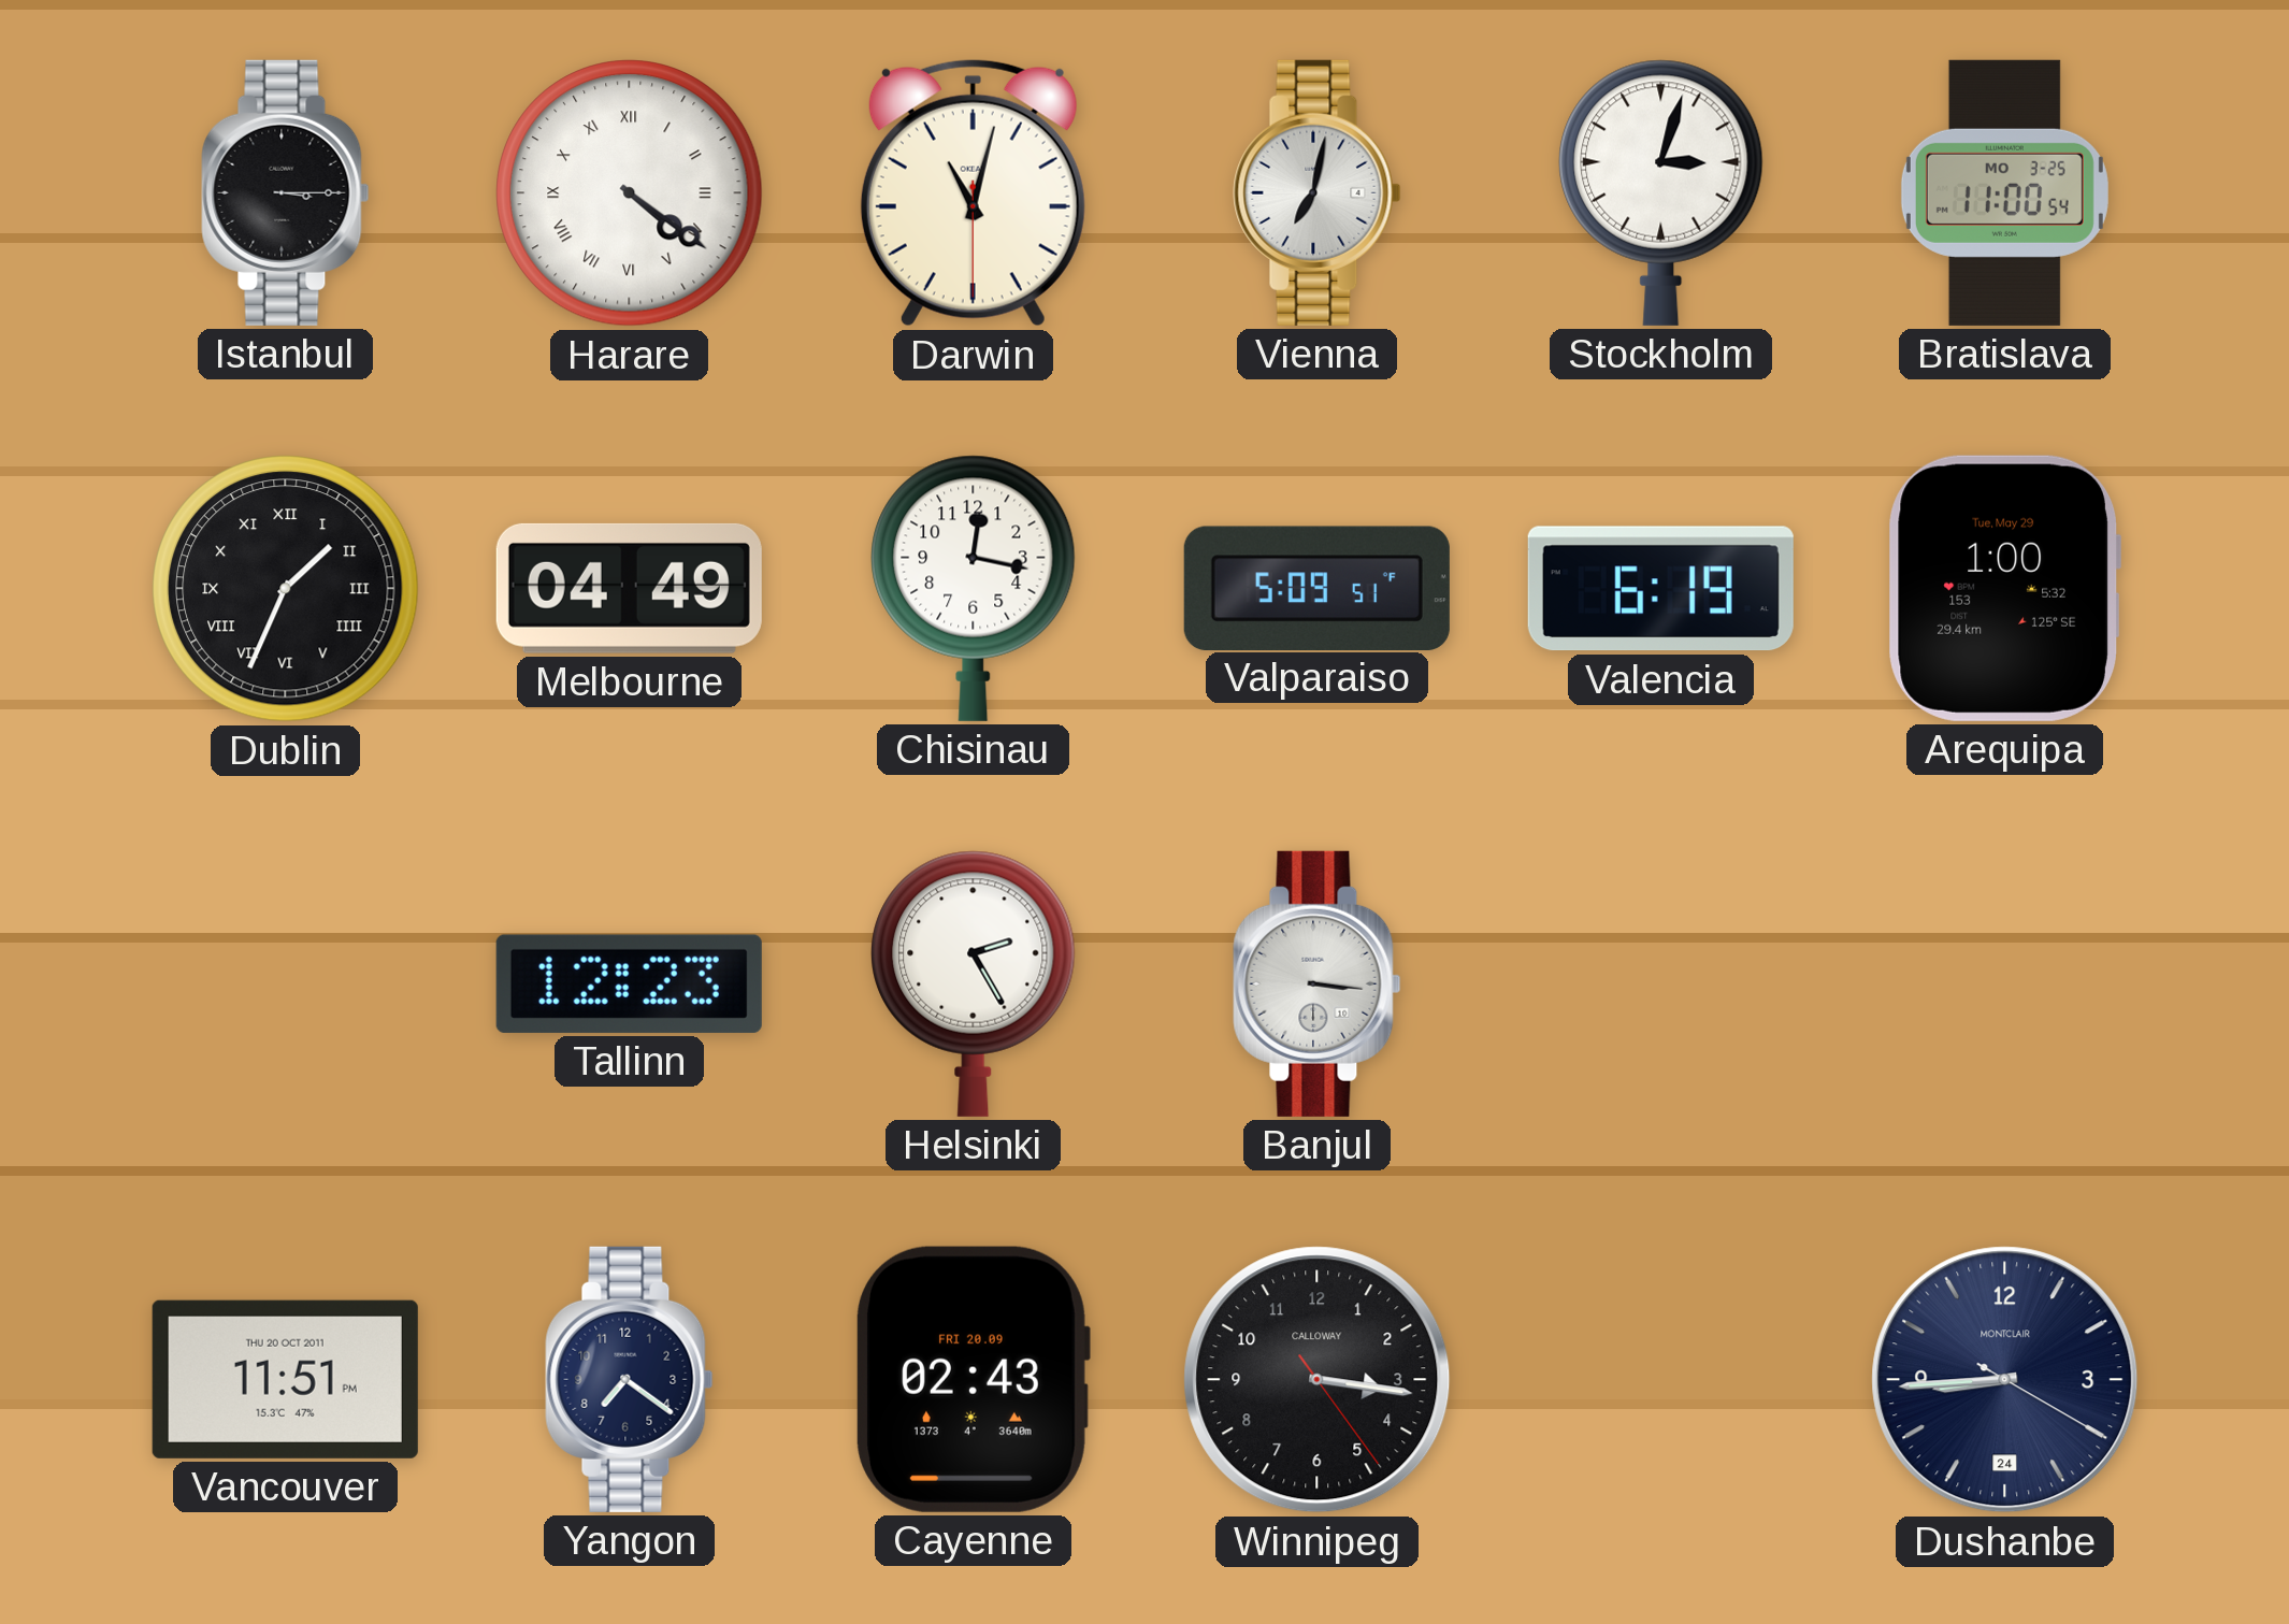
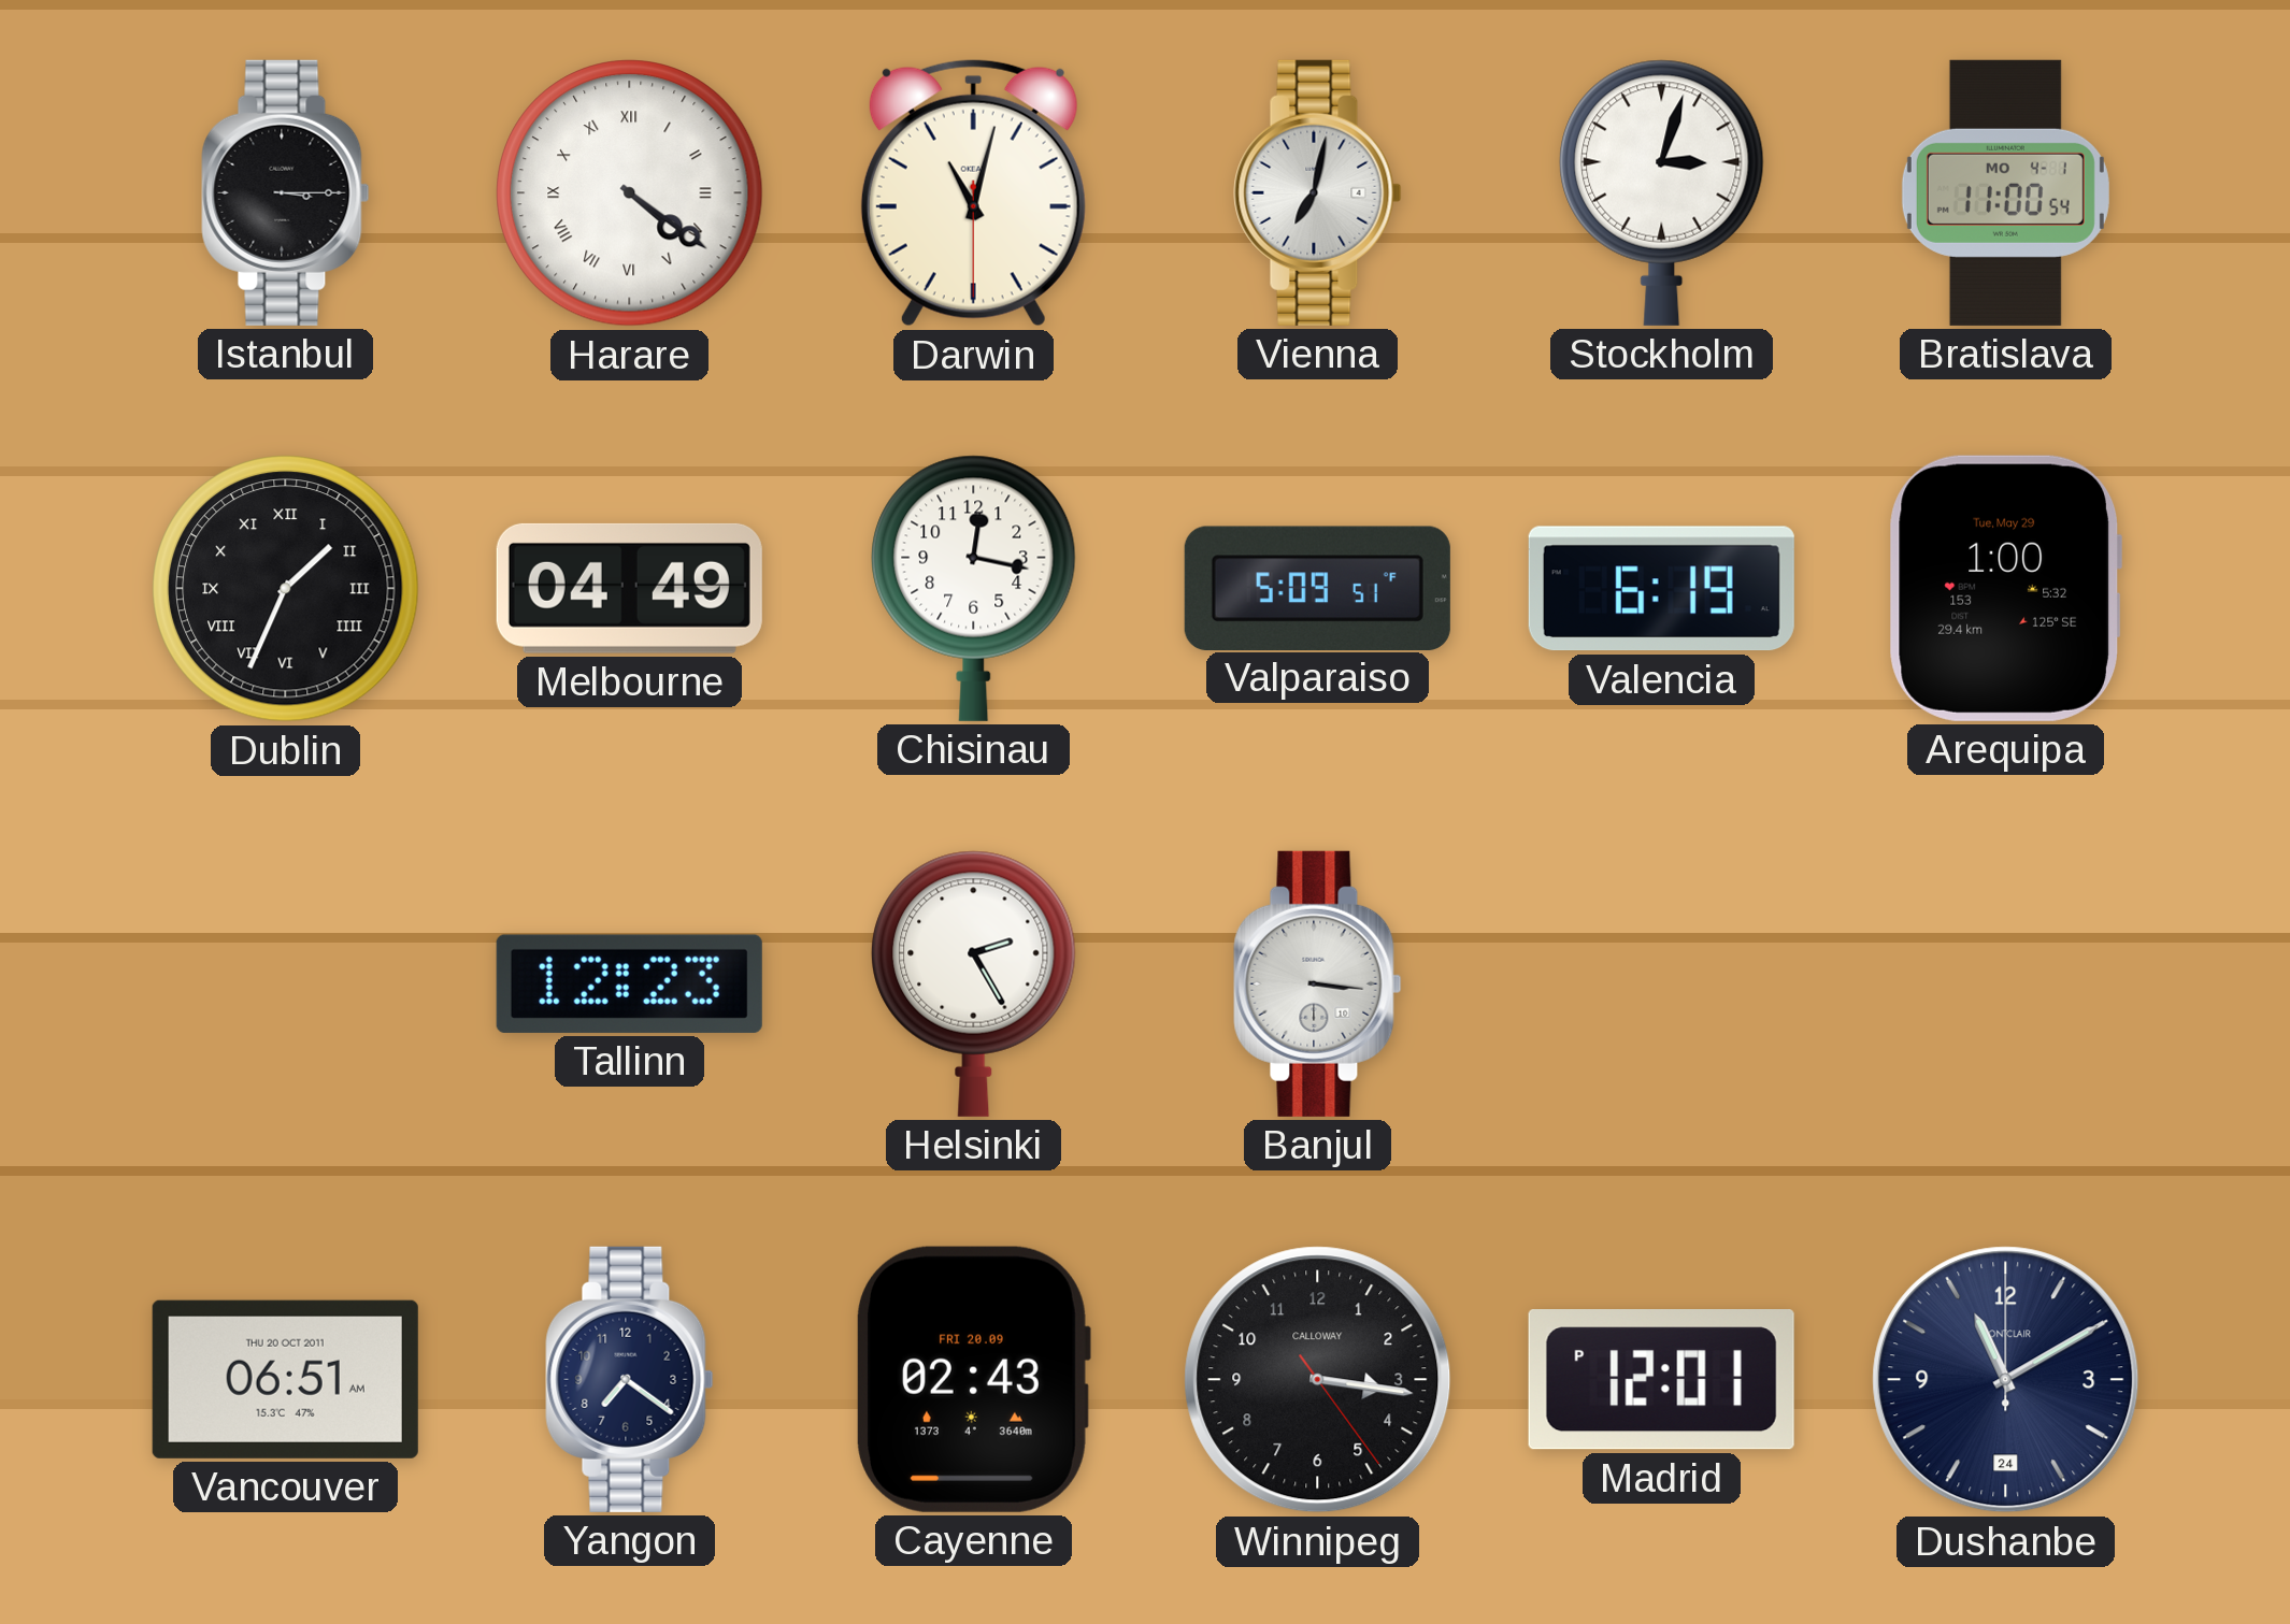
Bratislava date: MO 3-25 -> MO 4-1
Vancouver: 11:51 -> 06:51
Madrid: none -> 12:01
Dushanbe: 8:44 -> 11:10
